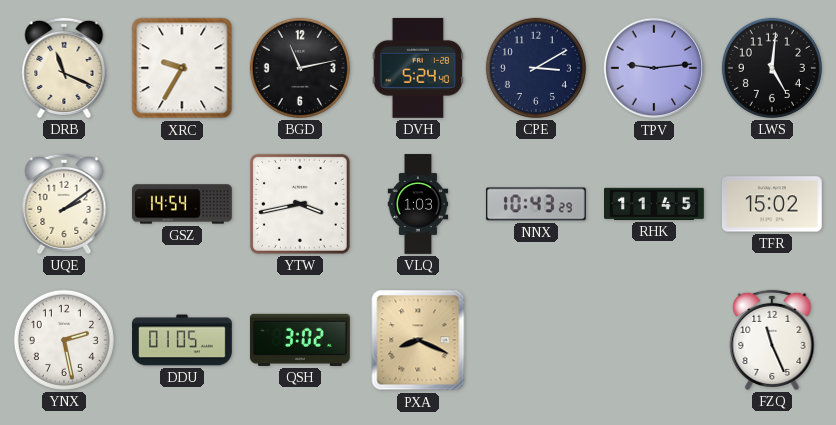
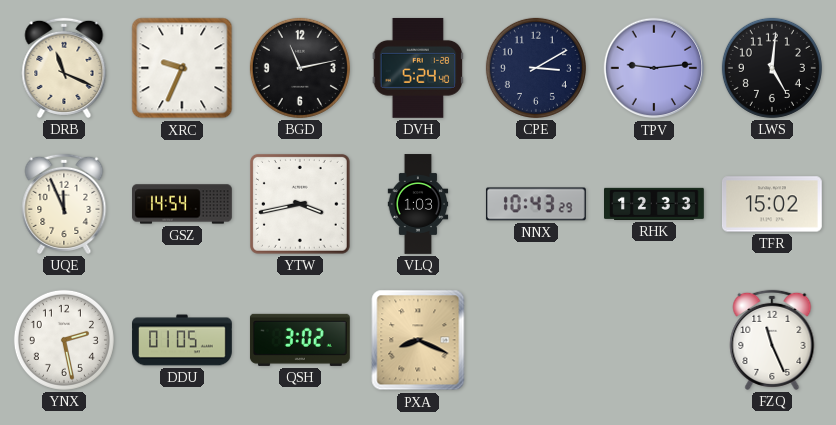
XRC: 9:35 -> 9:34
UQE: 2:09 -> 11:56
RHK: 11:45 -> 12:33
